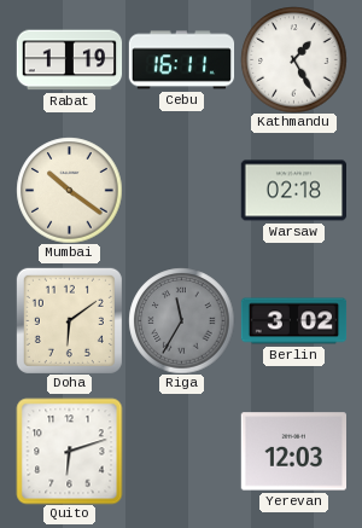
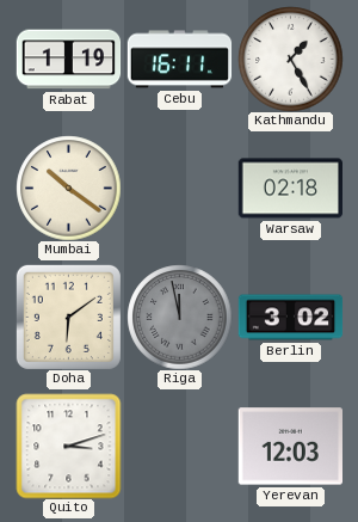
Riga: 11:35 -> 11:58
Quito: 6:12 -> 3:12
